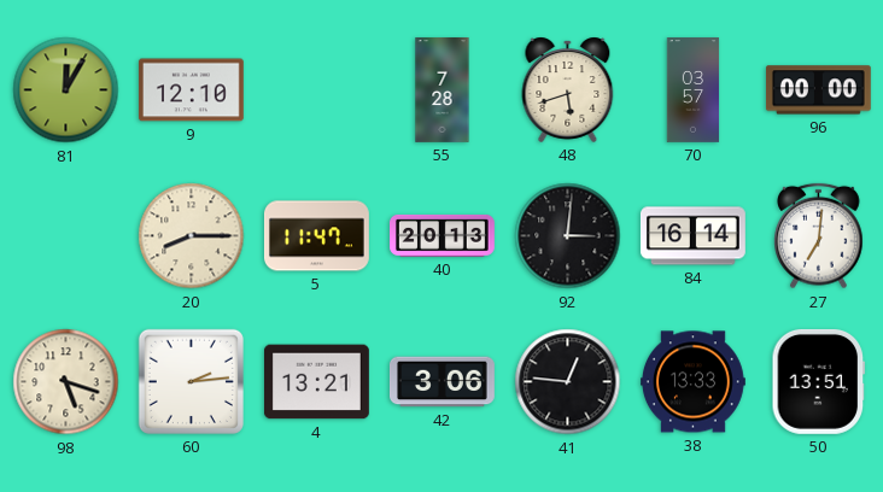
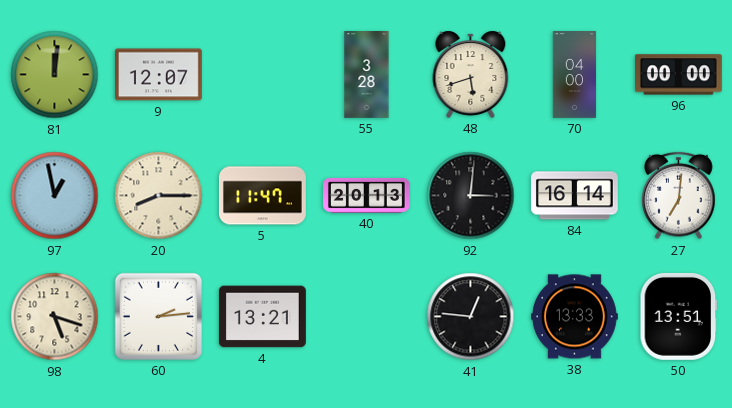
81: 12:05 -> 12:01
9: 12:10 -> 12:07
55: 7:28 -> 3:28
70: 03:57 -> 04:00
97: none -> 12:58
42: 3:06 -> none
